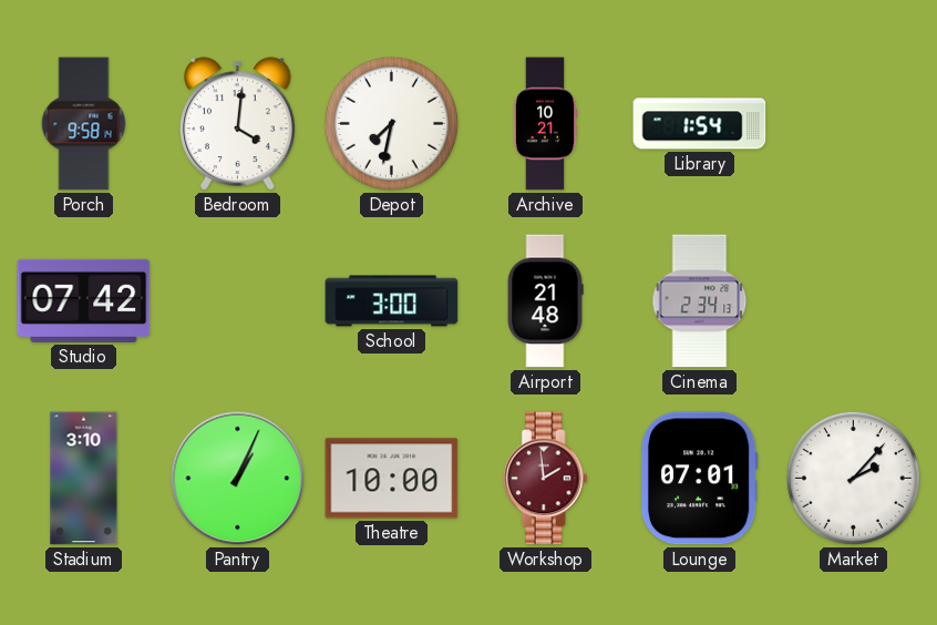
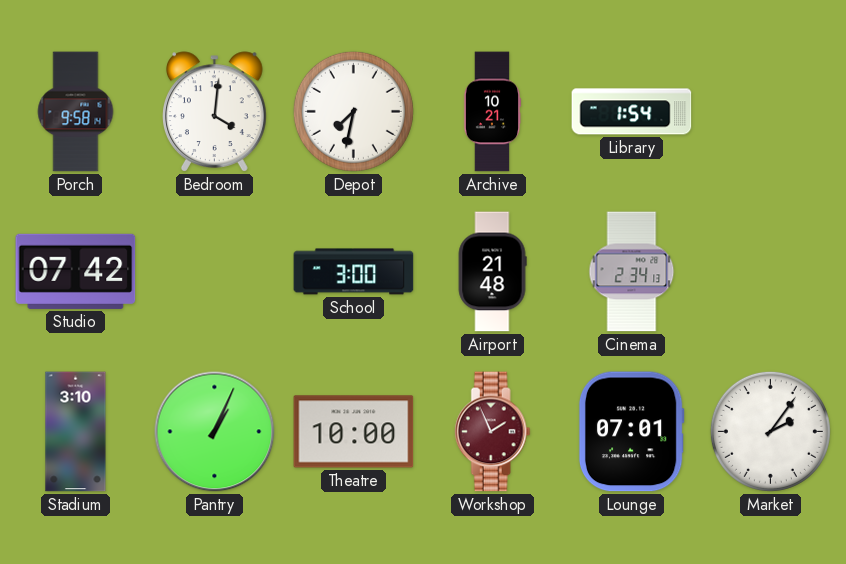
Workshop: 1:59 -> 1:56
Market: 2:07 -> 2:06
